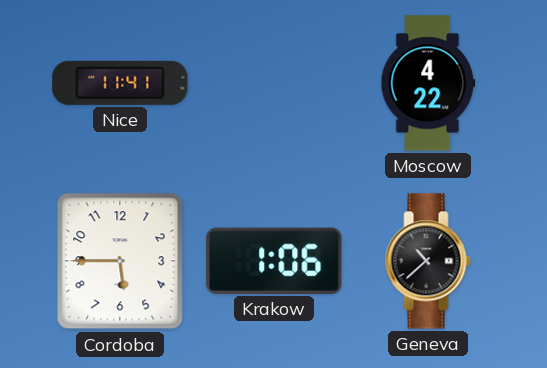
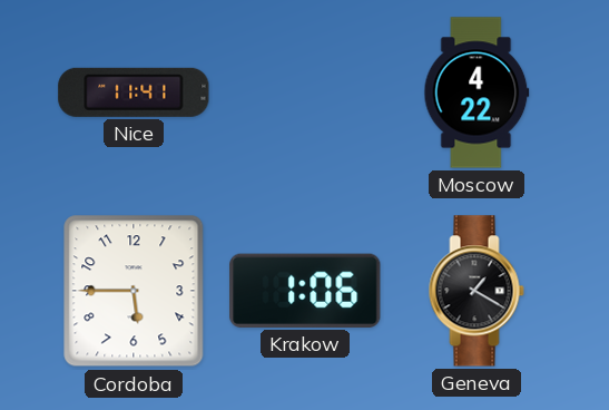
Geneva: 10:38 -> 1:20
